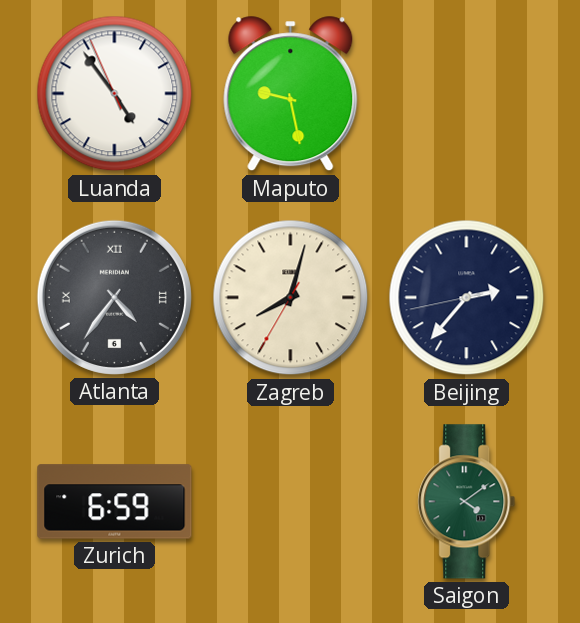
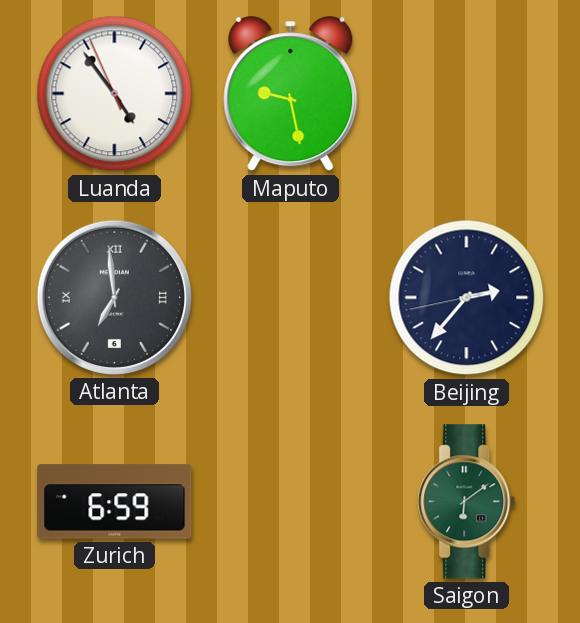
Atlanta: 4:36 -> 6:59
Zagreb: 8:02 -> none
Saigon: 4:09 -> 6:09
